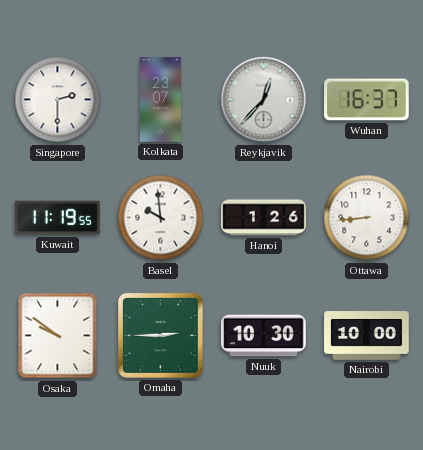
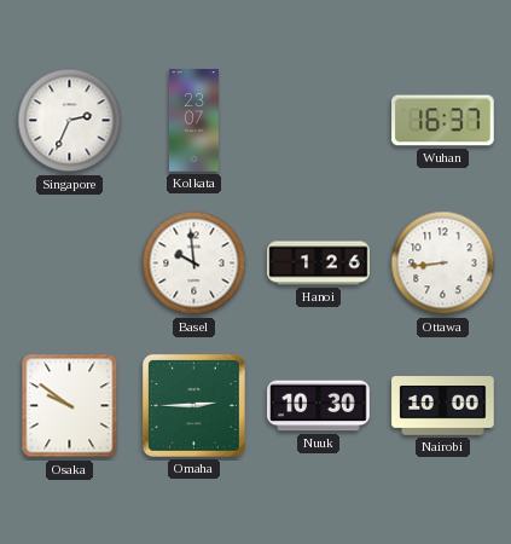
Singapore: 2:30 -> 2:34
Reykjavik: 12:37 -> none
Kuwait: 11:19 -> none
